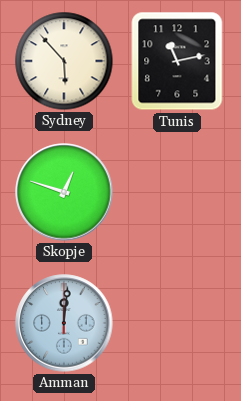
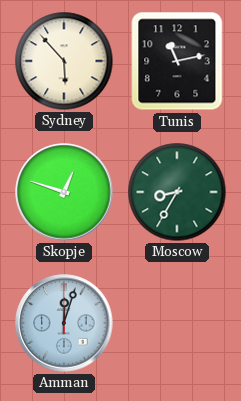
Moscow: none -> 8:35
Amman: 12:01 -> 12:03
